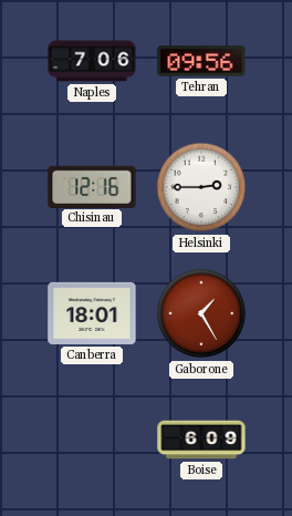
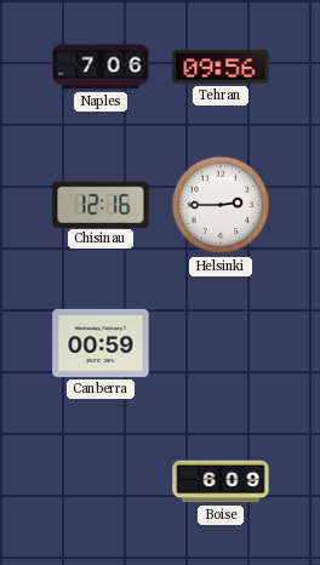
Canberra: 18:01 -> 00:59
Gaborone: 1:25 -> none
